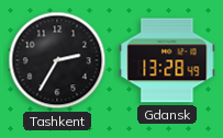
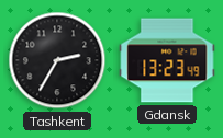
Gdansk: 13:28 -> 13:23
